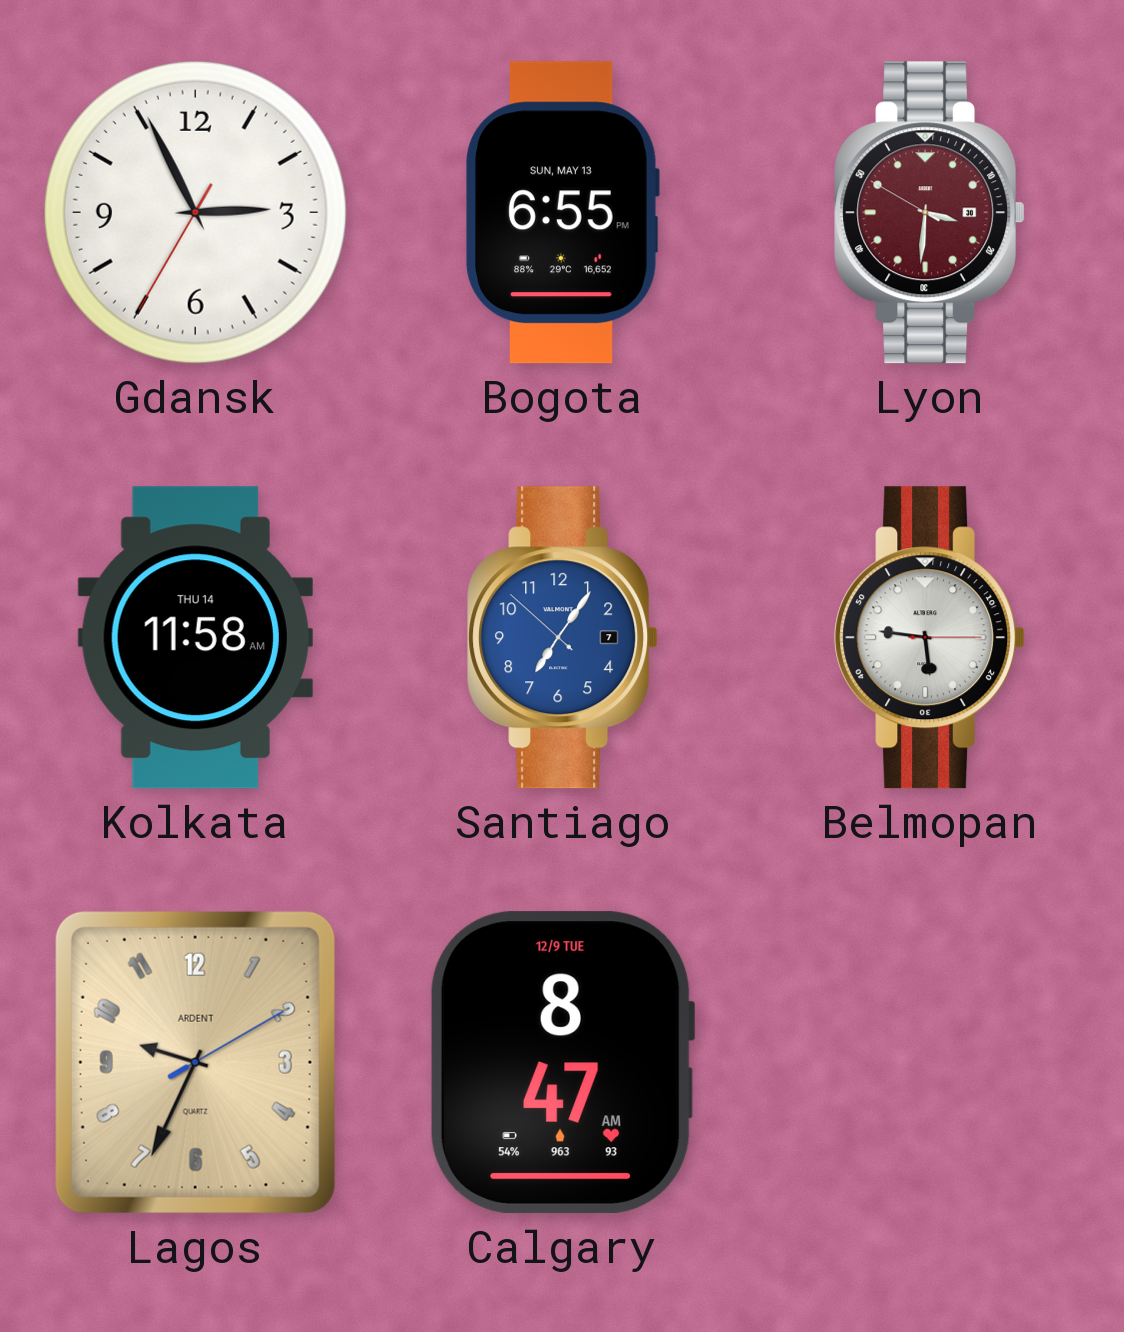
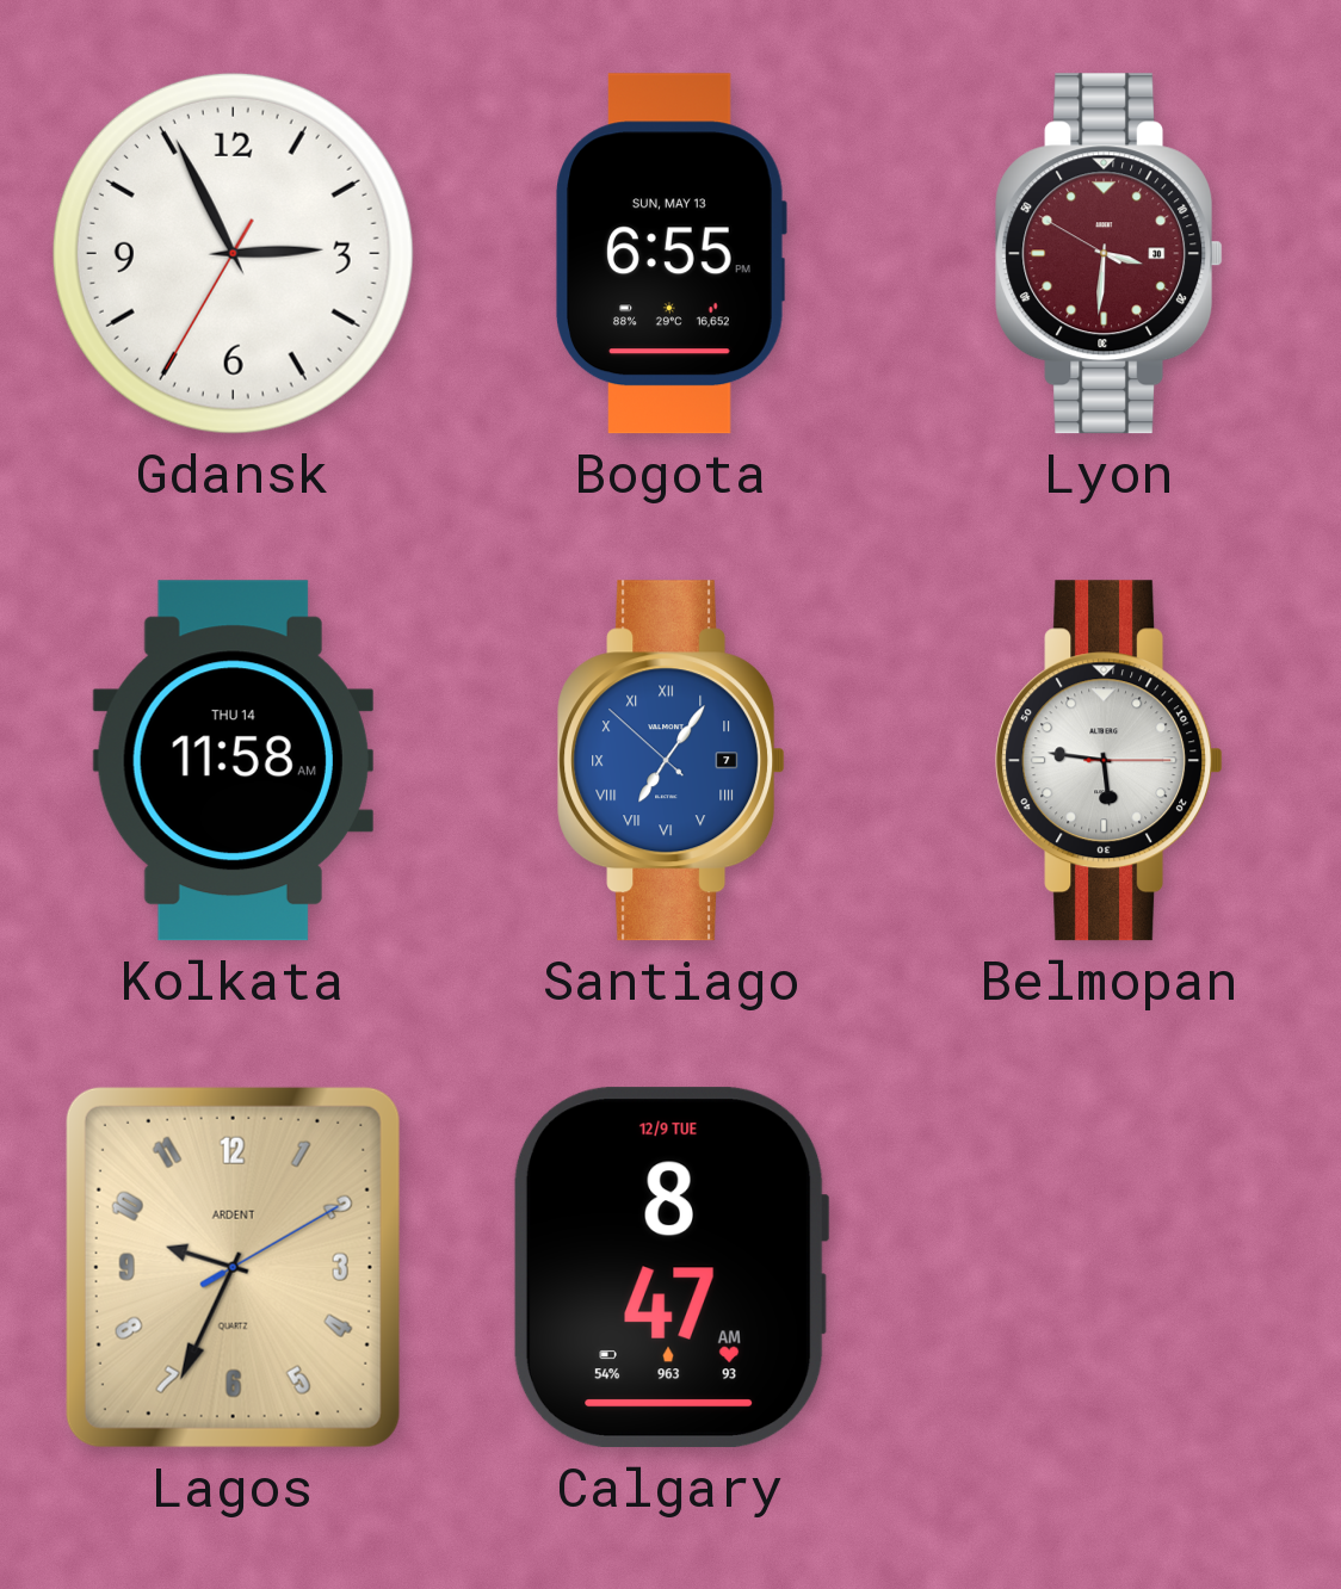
Santiago numerals: Arabic -> Roman
